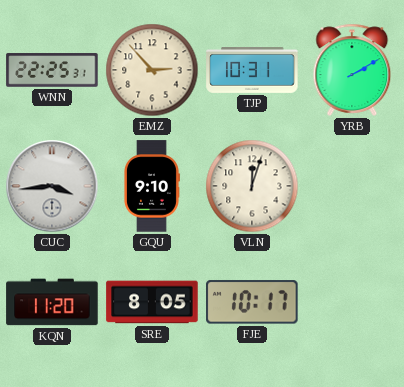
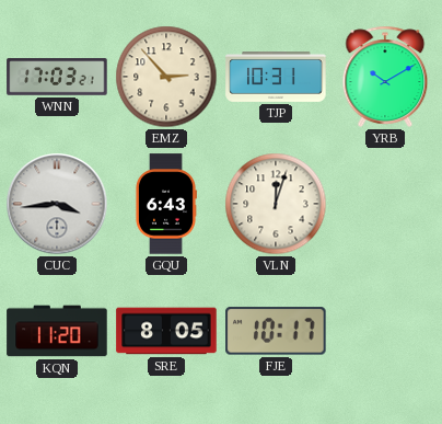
WNN: 22:25 -> 17:03
YRB: 2:10 -> 10:10
GQU: 9:10 -> 6:43
